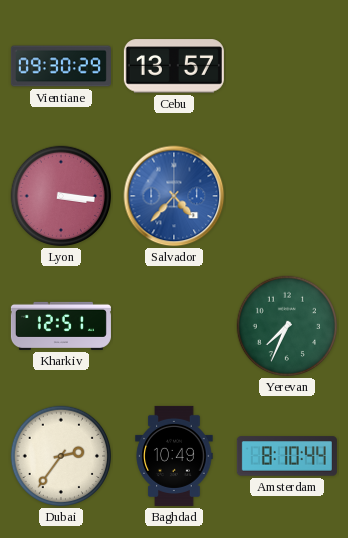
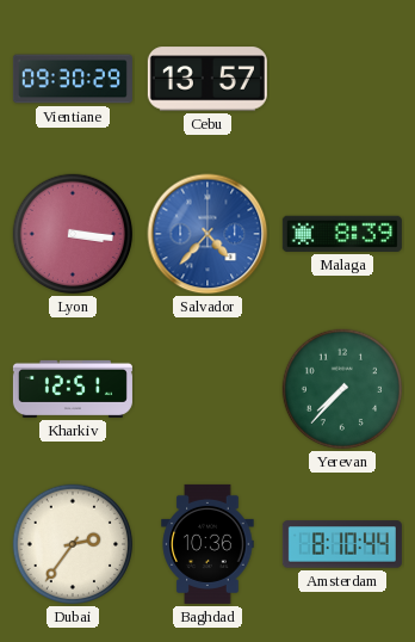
Malaga: none -> 8:39
Yerevan: 7:34 -> 7:37
Baghdad: 10:49 -> 10:36
